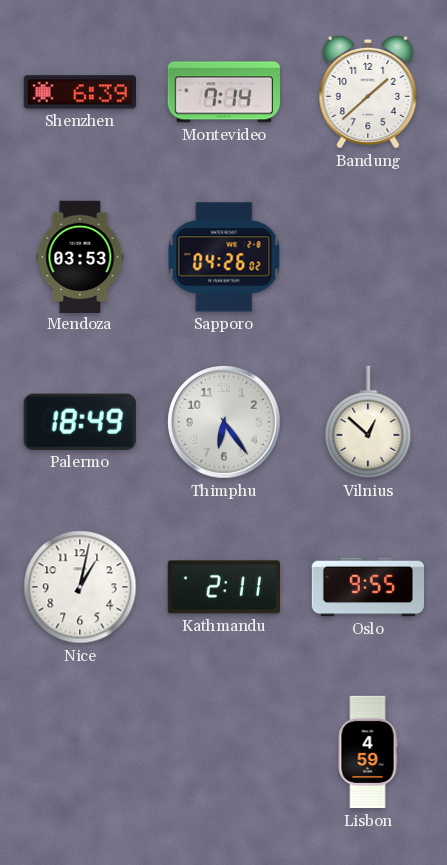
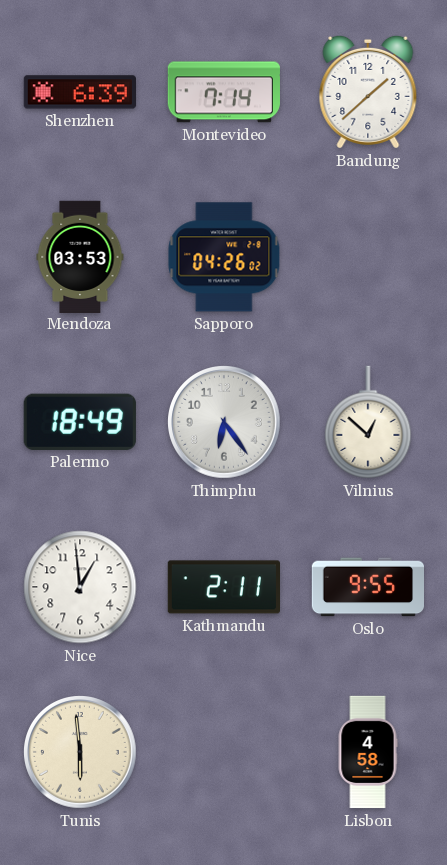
Nice: 1:02 -> 12:59
Tunis: none -> 5:59
Lisbon: 4:59 -> 4:58
